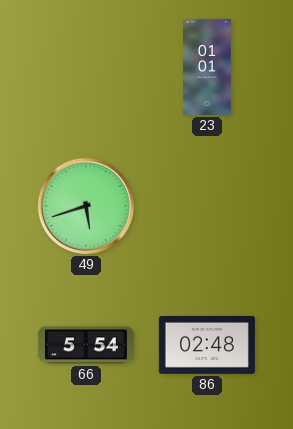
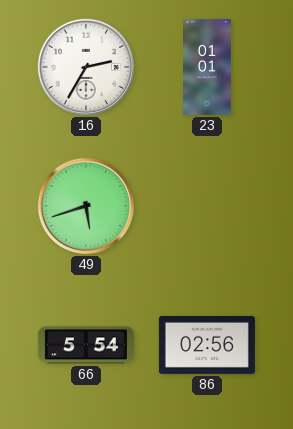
16: none -> 2:35
86: 02:48 -> 02:56
